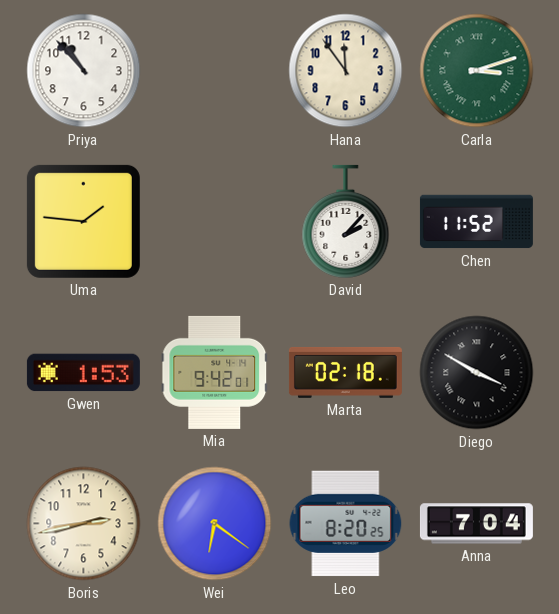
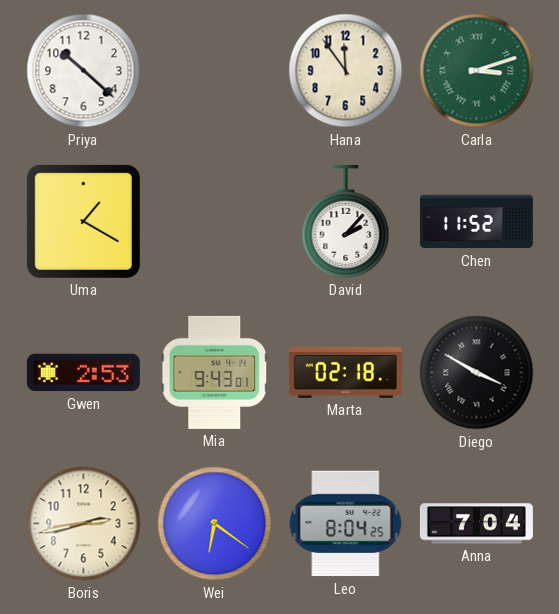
Priya: 10:53 -> 10:22
Uma: 1:46 -> 1:20
Gwen: 1:53 -> 2:53
Mia: 9:42 -> 9:43
Leo: 8:20 -> 8:04
